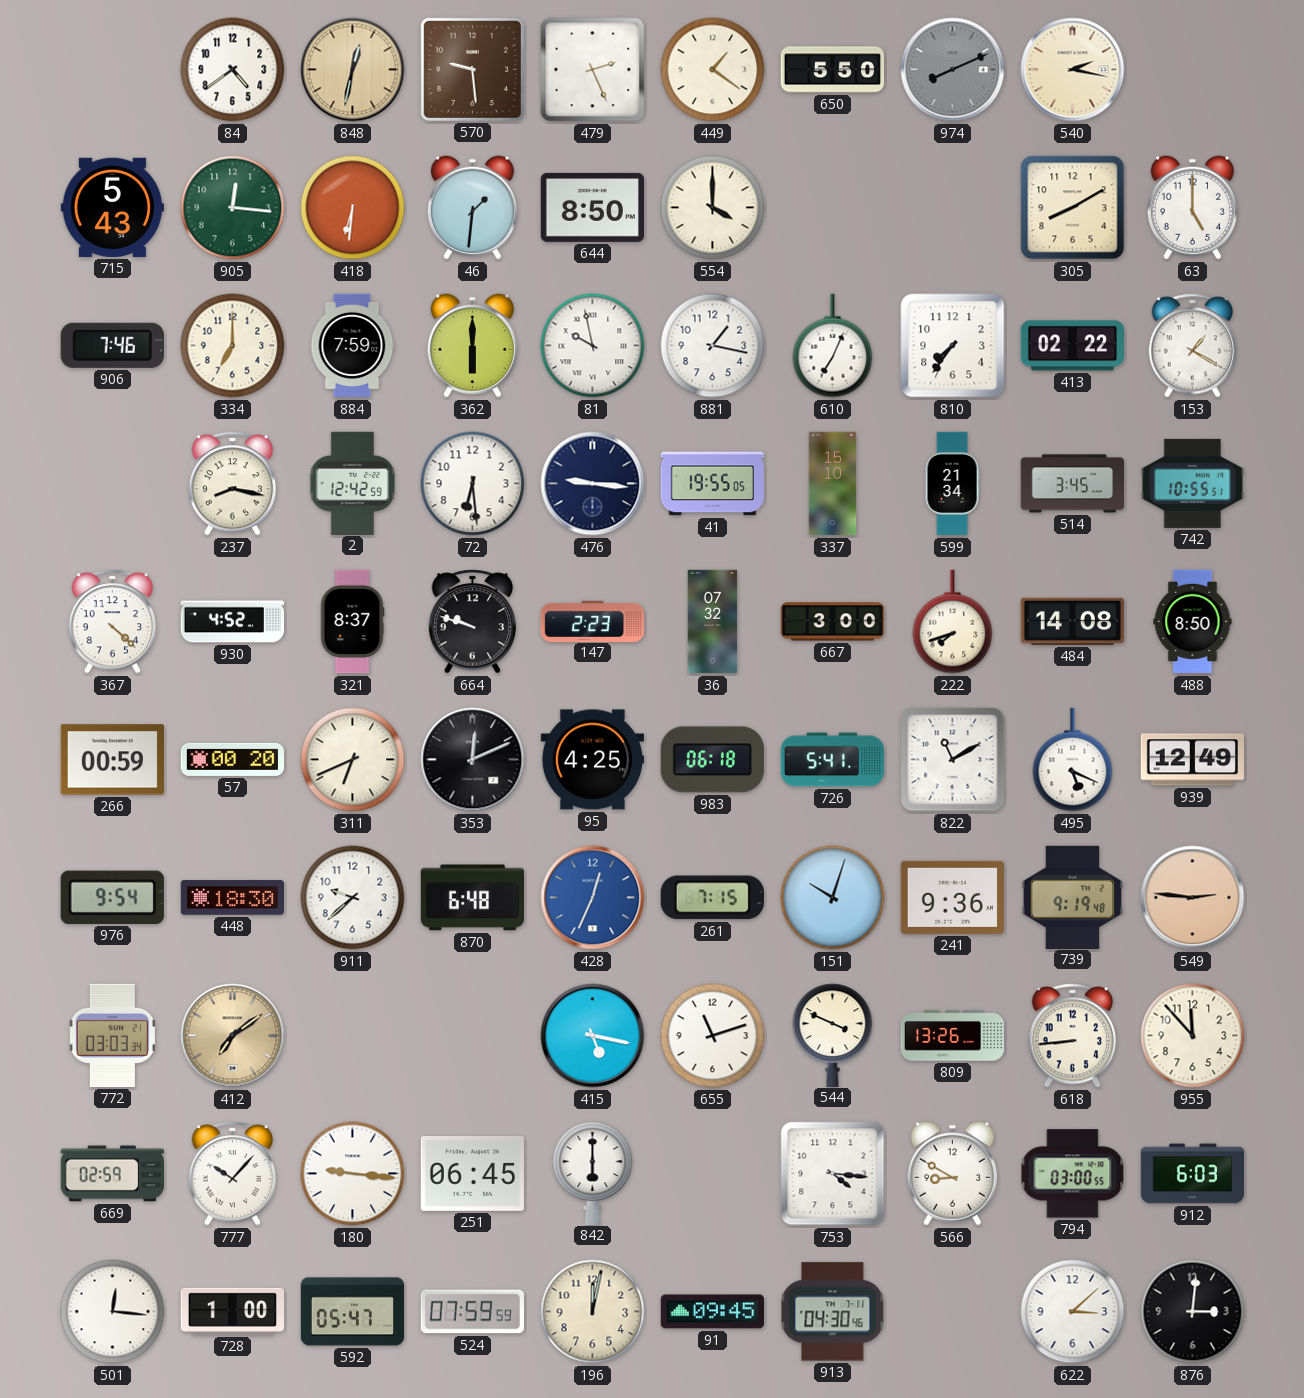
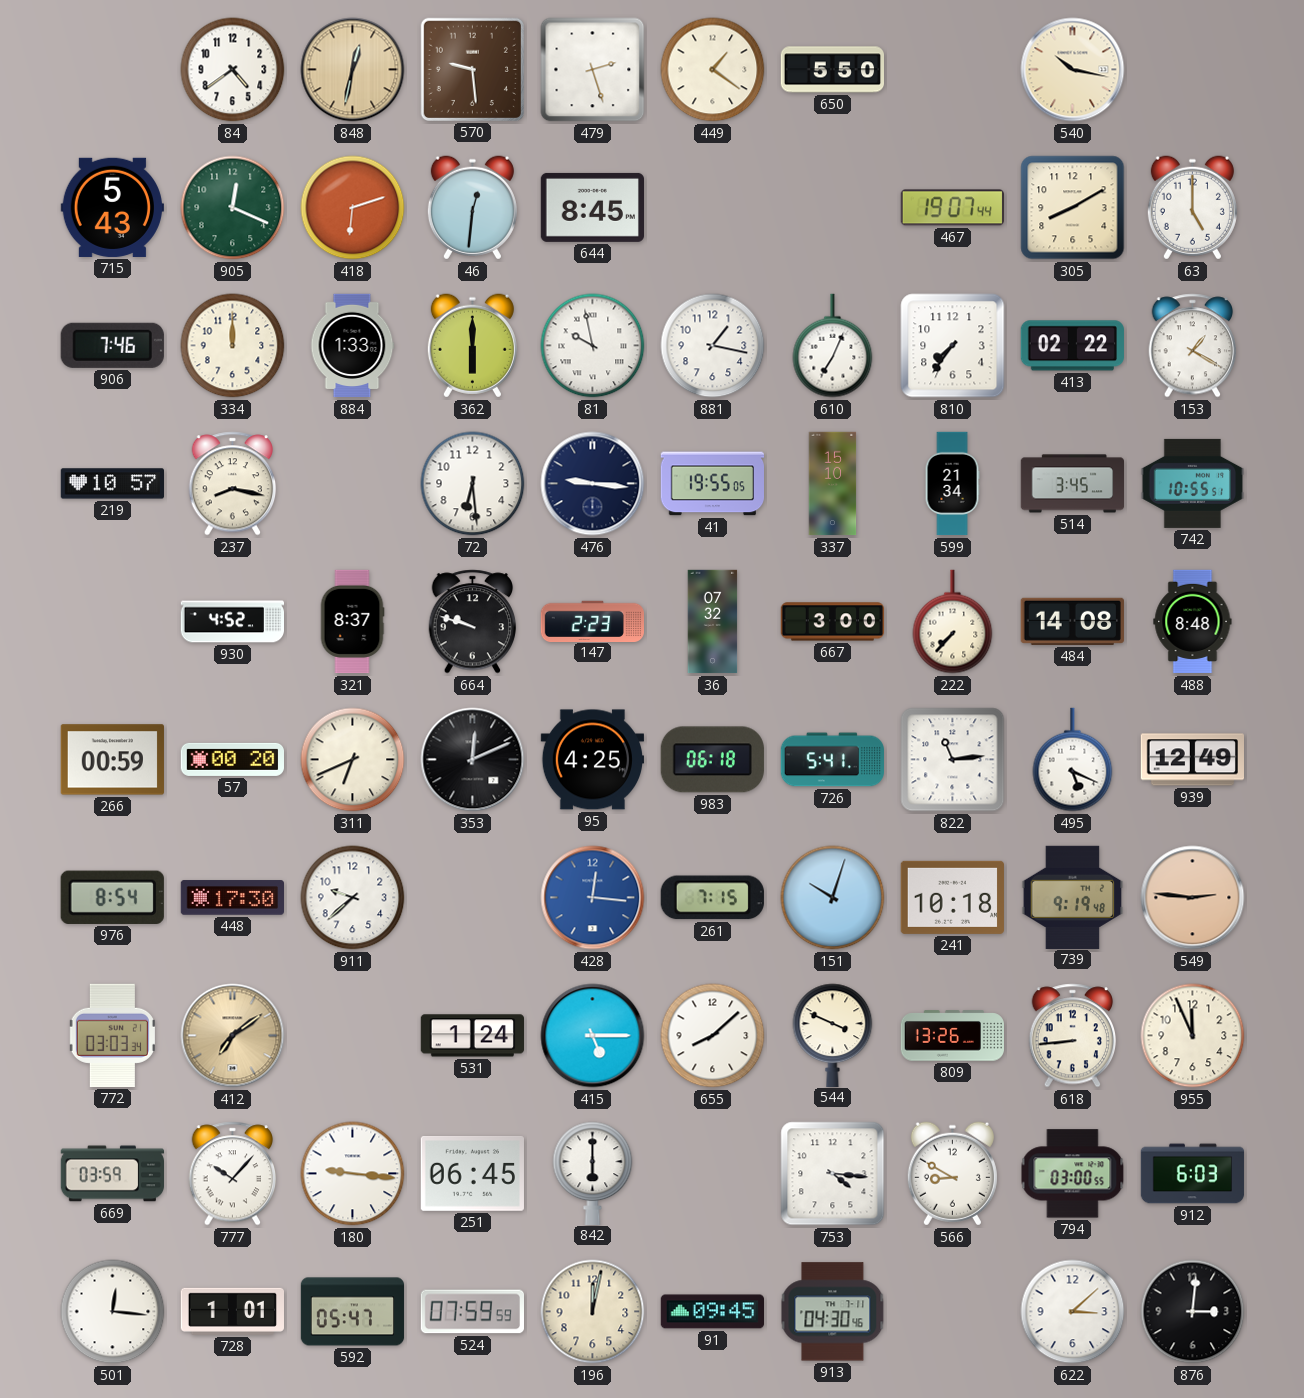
479: 2:26 -> 2:27
974: 8:11 -> none
540: 2:17 -> 10:17
905: 12:16 -> 12:19
418: 6:31 -> 6:12
46: 1:31 -> 12:31
644: 8:50 -> 8:45
554: 4:00 -> none
467: none -> 19:07
334: 7:00 -> 12:00
884: 7:59 -> 1:33
219: none -> 10:57
2: 12:42 -> none
367: 4:22 -> none
222: 7:42 -> 7:37
488: 8:50 -> 8:48
822: 11:10 -> 11:14
976: 9:54 -> 8:54
448: 18:30 -> 17:30
870: 6:48 -> none
428: 12:34 -> 12:16
241: 9:36 -> 10:18
531: none -> 1:24
415: 5:17 -> 5:15
655: 11:12 -> 8:08
955: 11:53 -> 11:56
669: 02:59 -> 03:59
728: 1:00 -> 1:01
